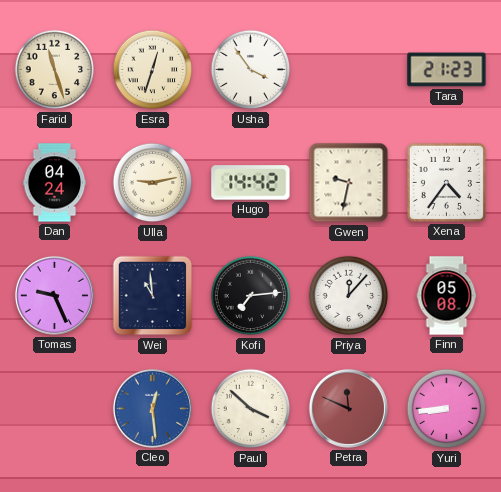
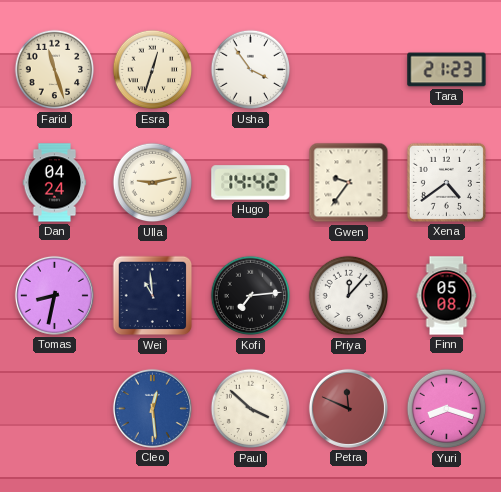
Gwen: 9:32 -> 9:36
Xena: 4:36 -> 4:39
Tomas: 9:26 -> 8:32
Yuri: 8:44 -> 8:18
